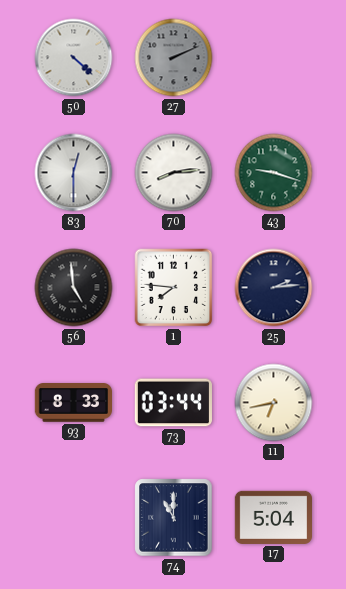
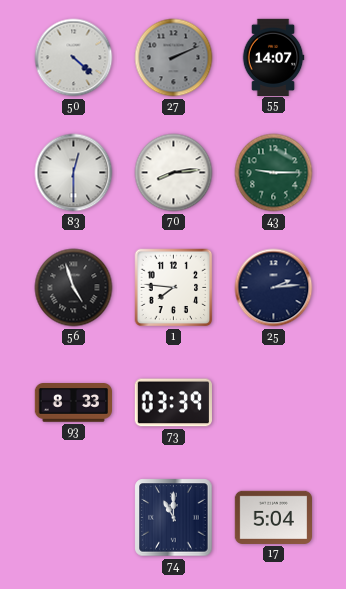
55: none -> 14:07
43: 9:18 -> 9:15
56: 4:59 -> 4:57
73: 03:44 -> 03:39
11: 6:43 -> none
